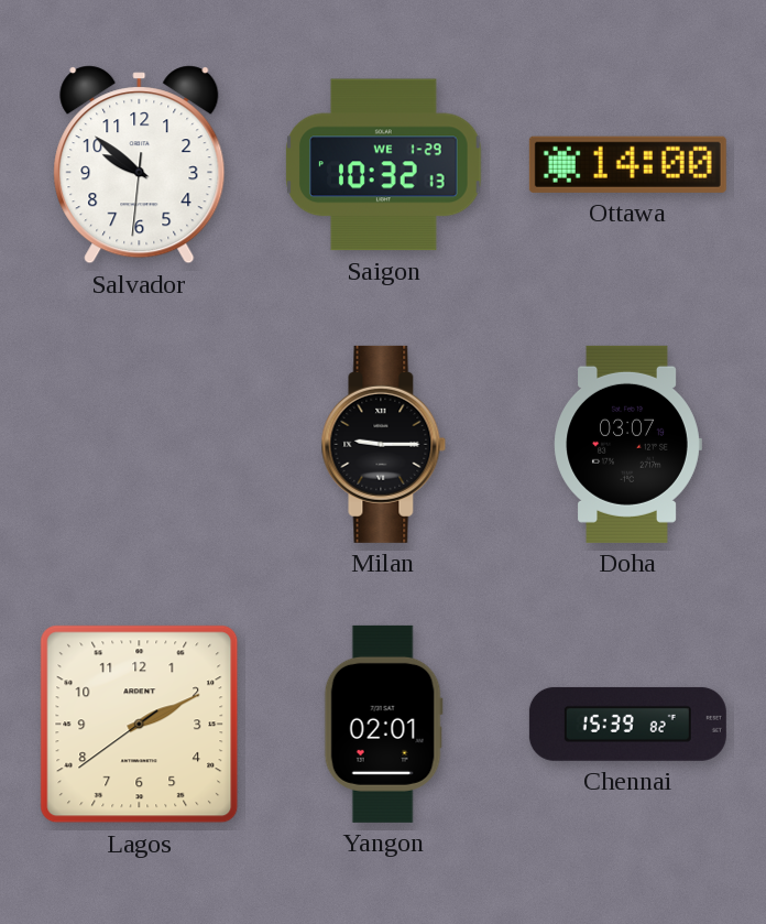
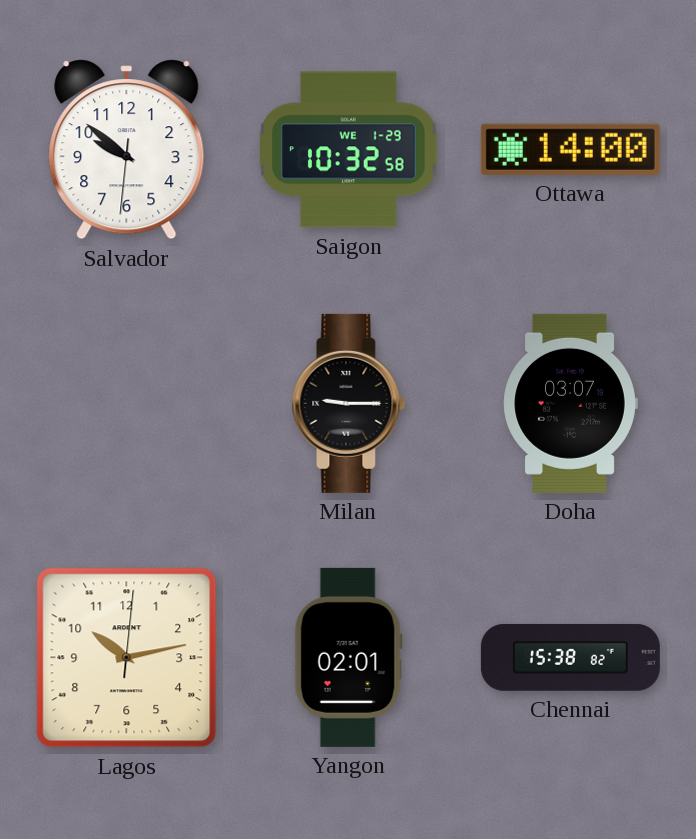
Saigon: 10:32:13 -> 10:32:58
Lagos: 2:10 -> 10:13
Chennai: 15:39 -> 15:38
